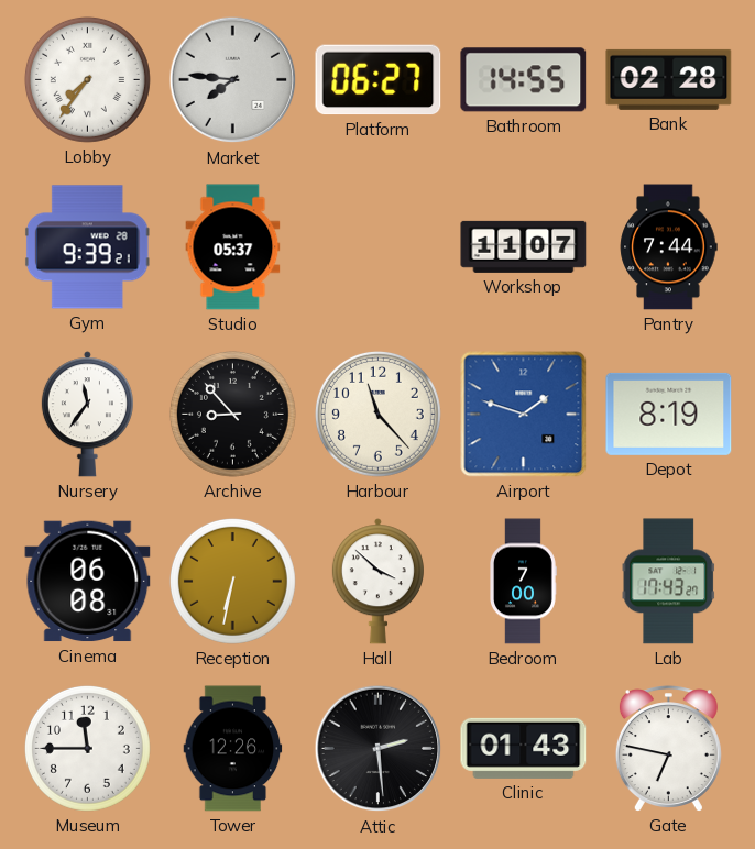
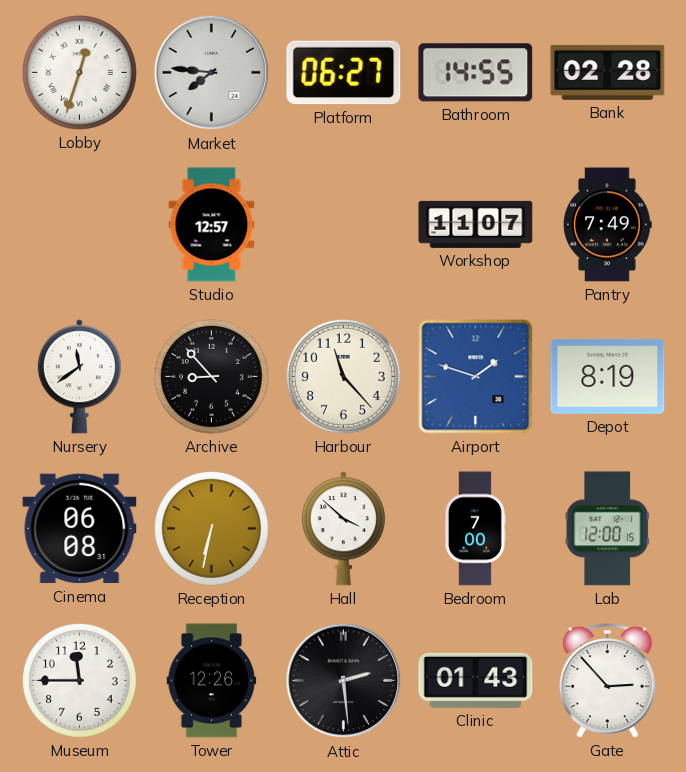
Lobby: 7:36 -> 12:33
Gym: 9:39 -> none
Studio: 05:37 -> 12:57
Pantry: 7:44 -> 7:49
Nursery: 11:36 -> 11:39
Lab: 17:43 -> 12:00
Gate: 6:47 -> 2:53
